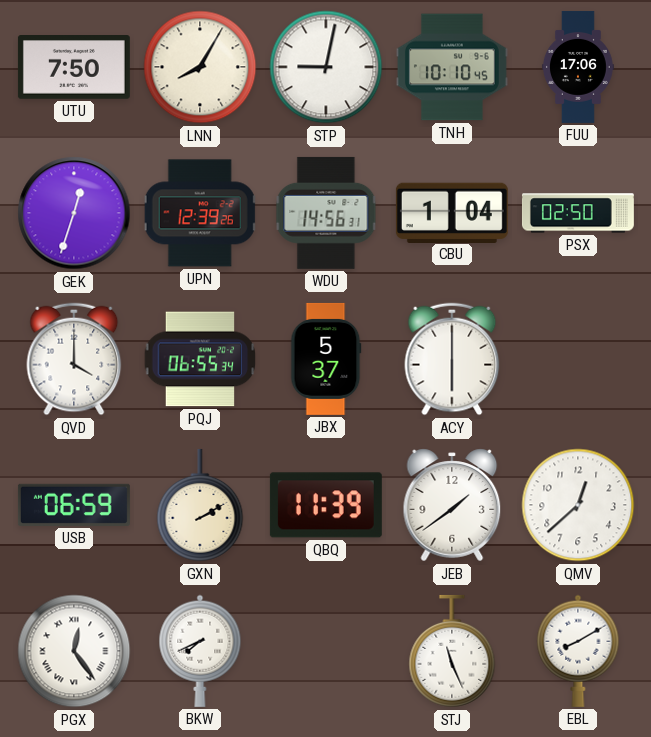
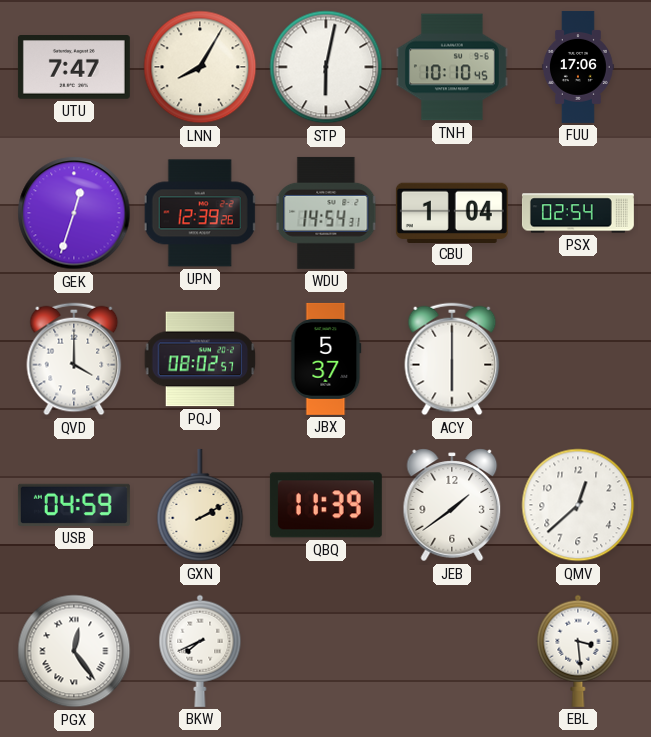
UTU: 7:50 -> 7:47
STP: 9:02 -> 6:02
WDU: 14:56 -> 14:54
PSX: 02:50 -> 02:54
PQJ: 06:55 -> 08:02
USB: 06:59 -> 04:59
STJ: 11:26 -> none
EBL: 8:10 -> 3:29
